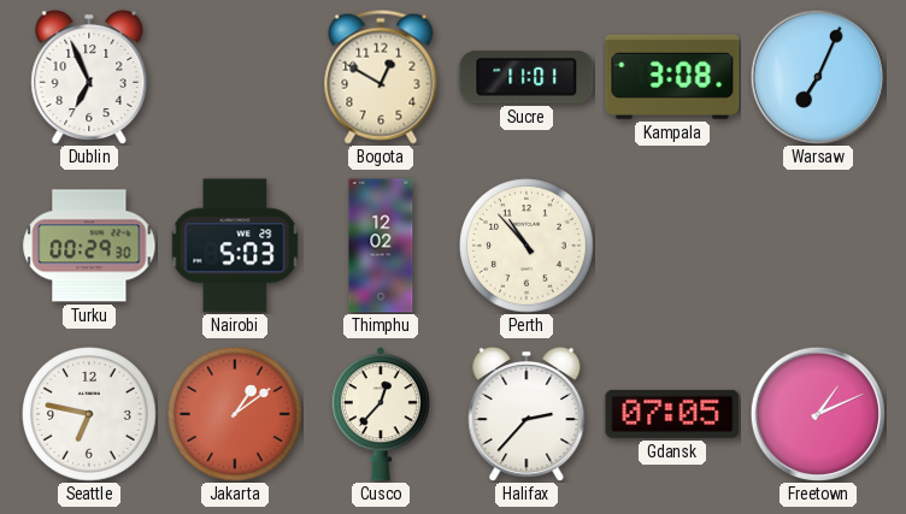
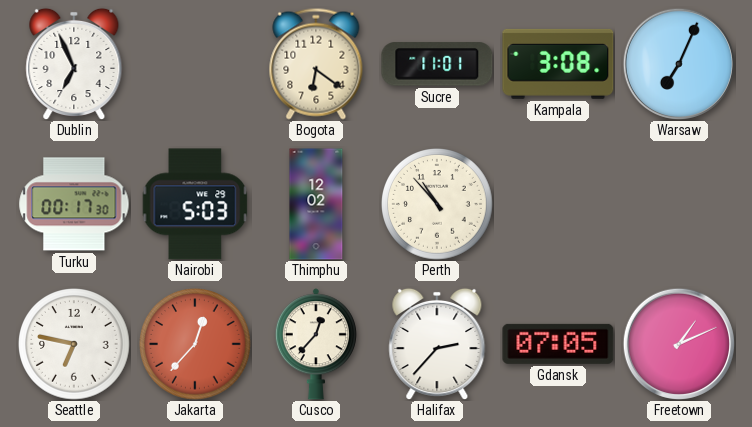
Bogota: 12:50 -> 6:21
Turku: 00:29 -> 00:17
Jakarta: 1:09 -> 12:37
